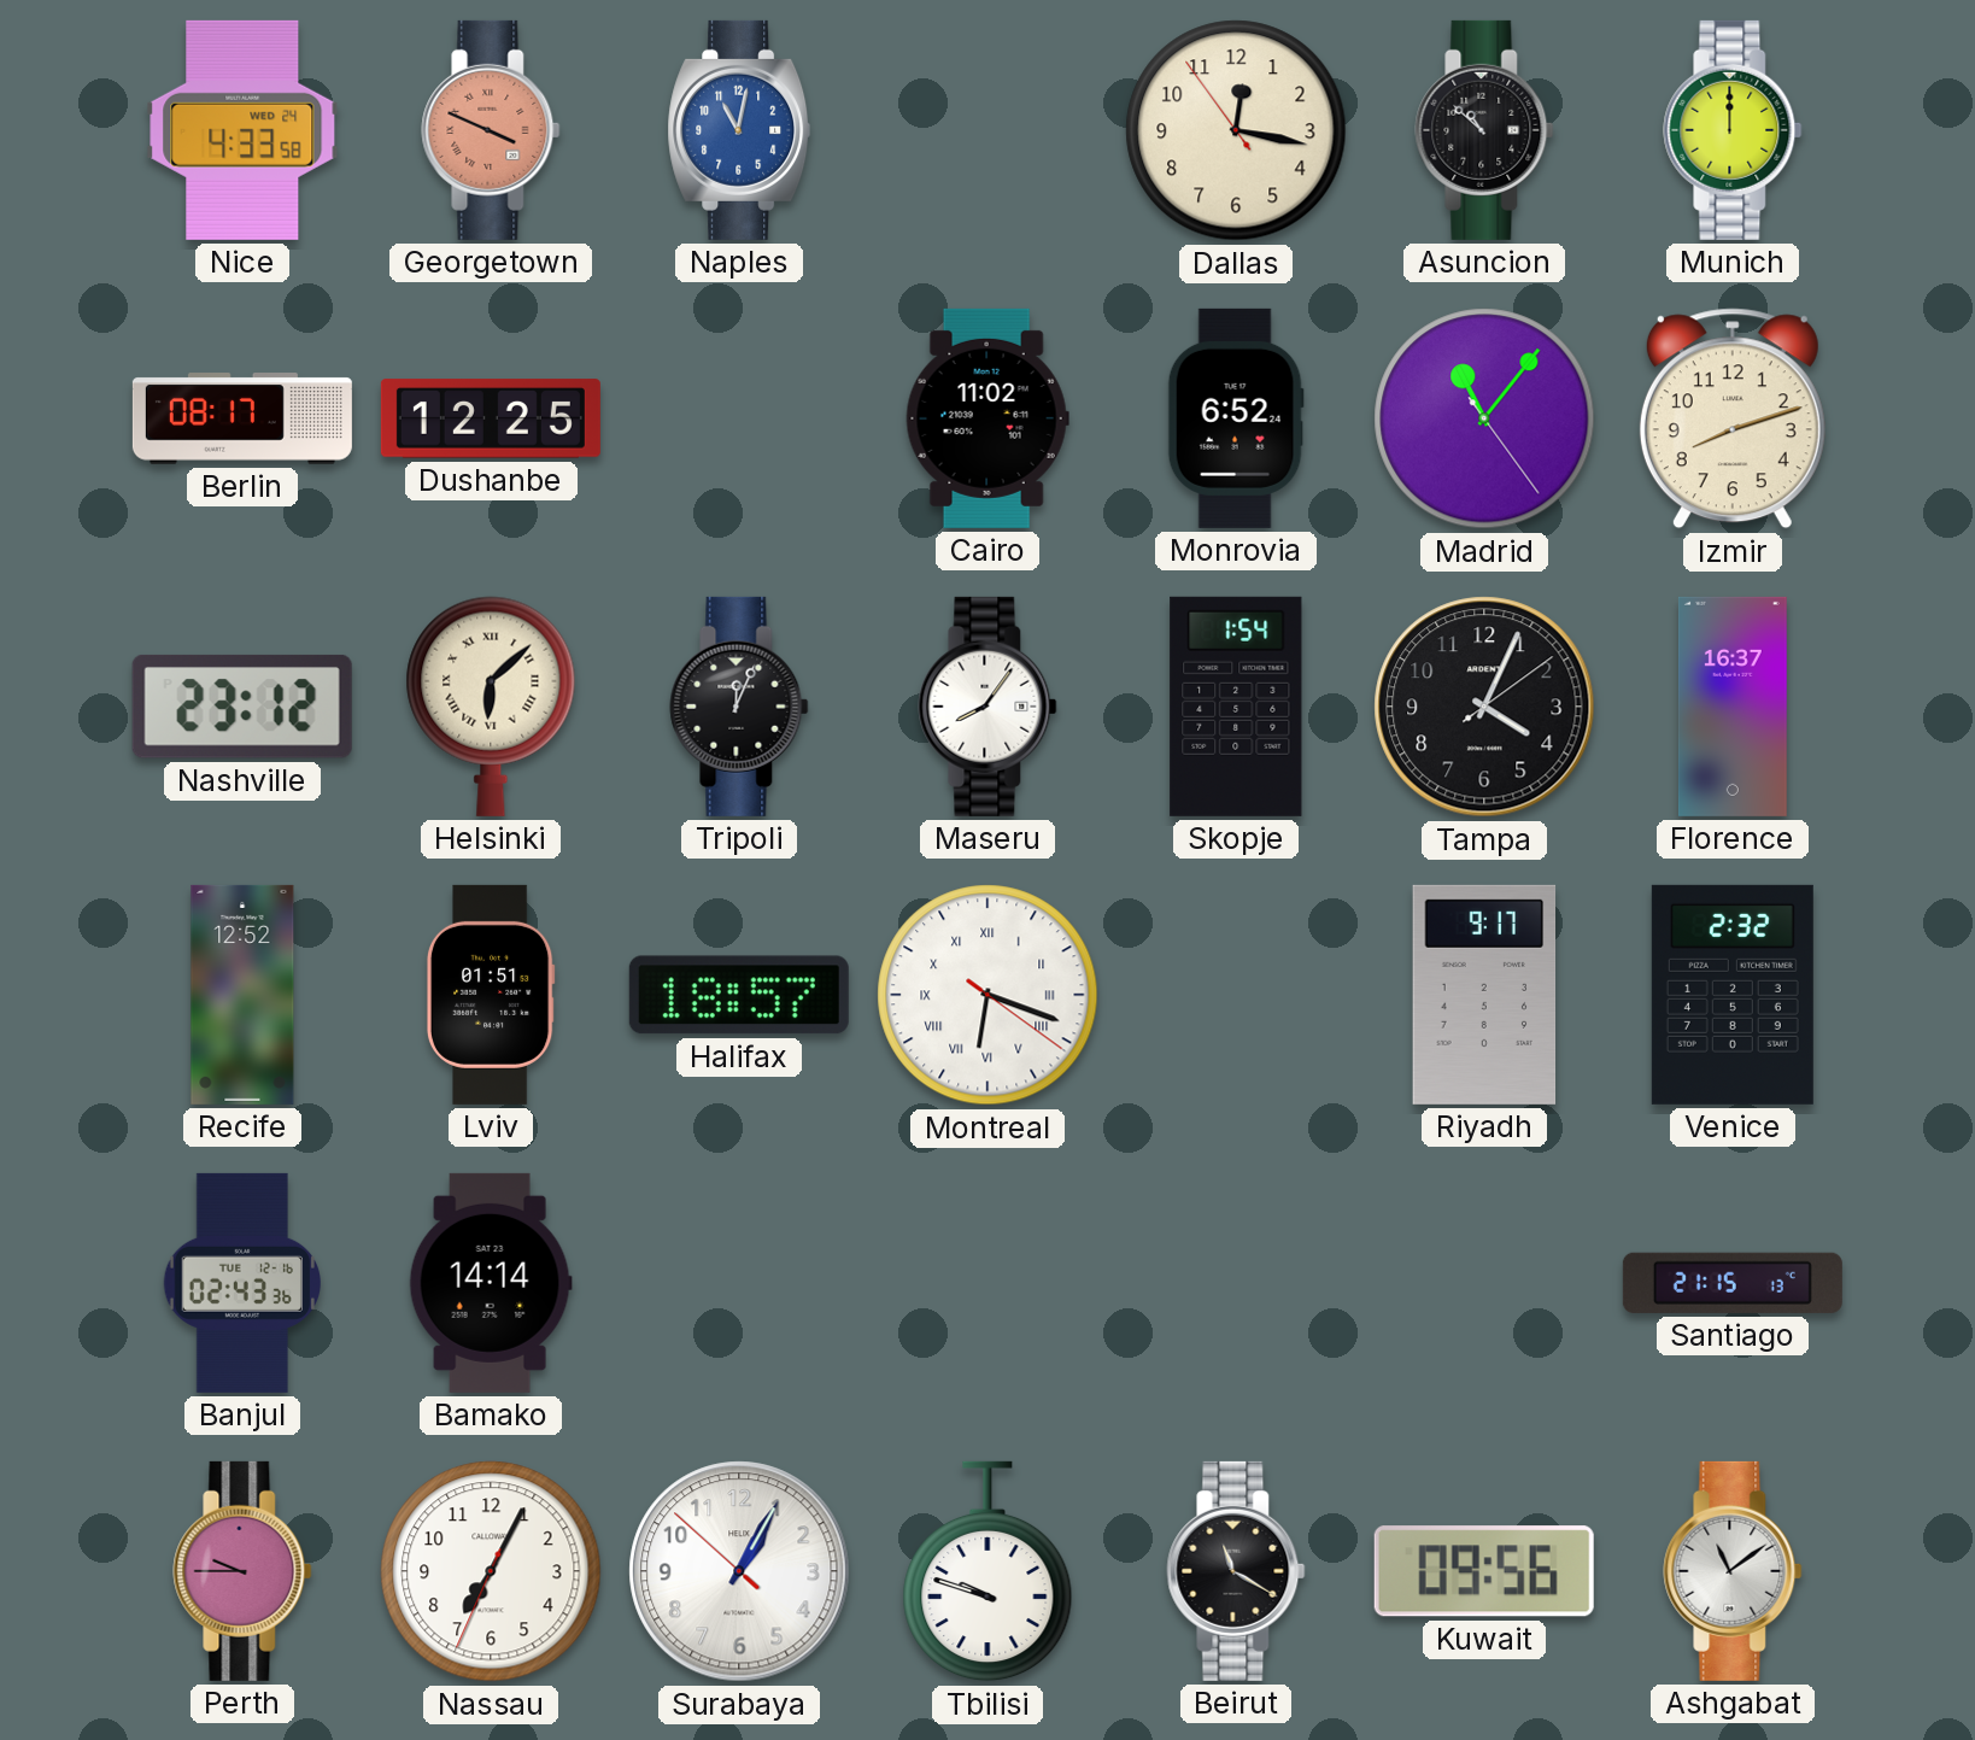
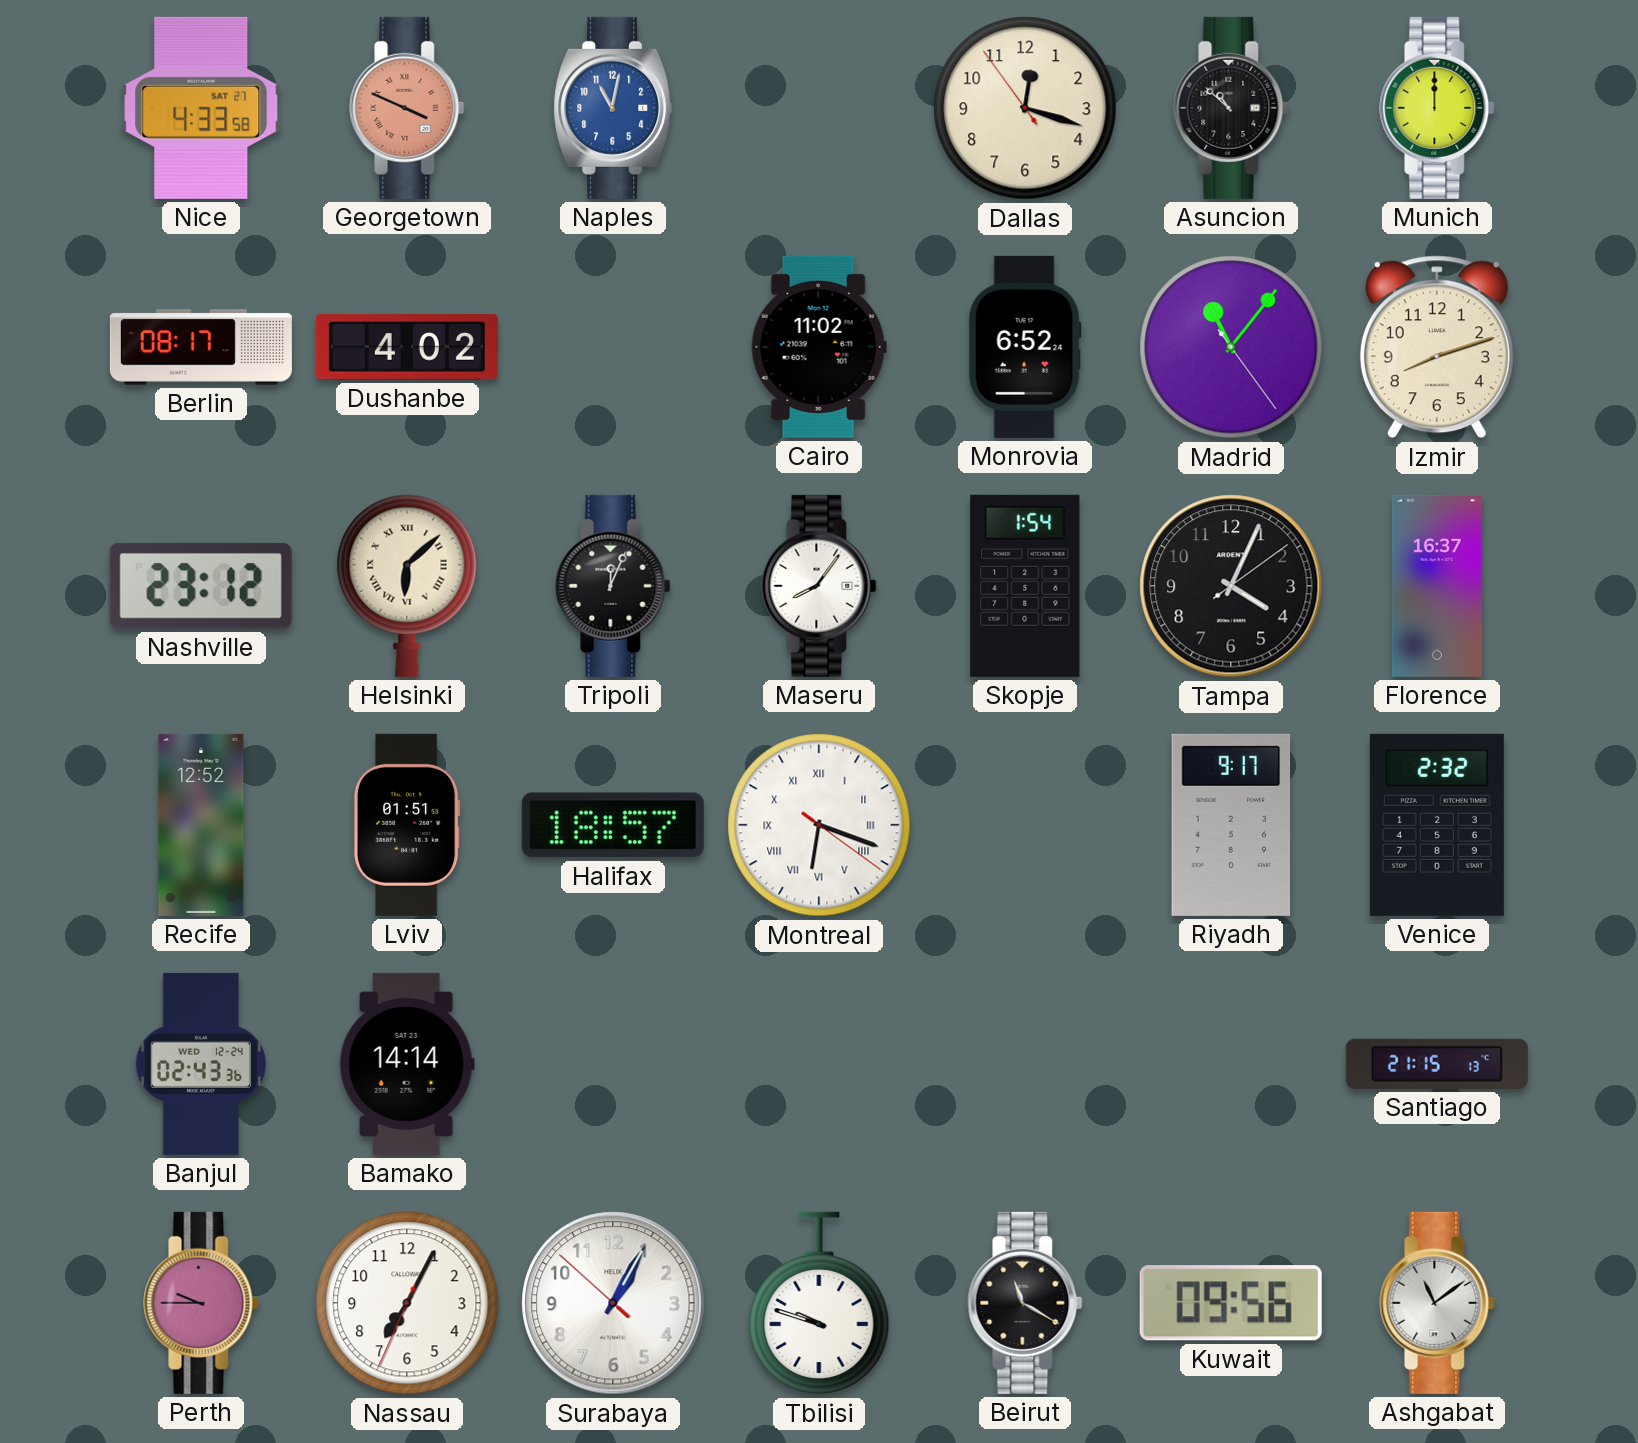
Nice date: WED 24 -> SAT 27
Dallas: 12:16 -> 12:17
Dushanbe: 12:25 -> 4:02
Banjul date: TUE 12-16 -> WED 12-24
